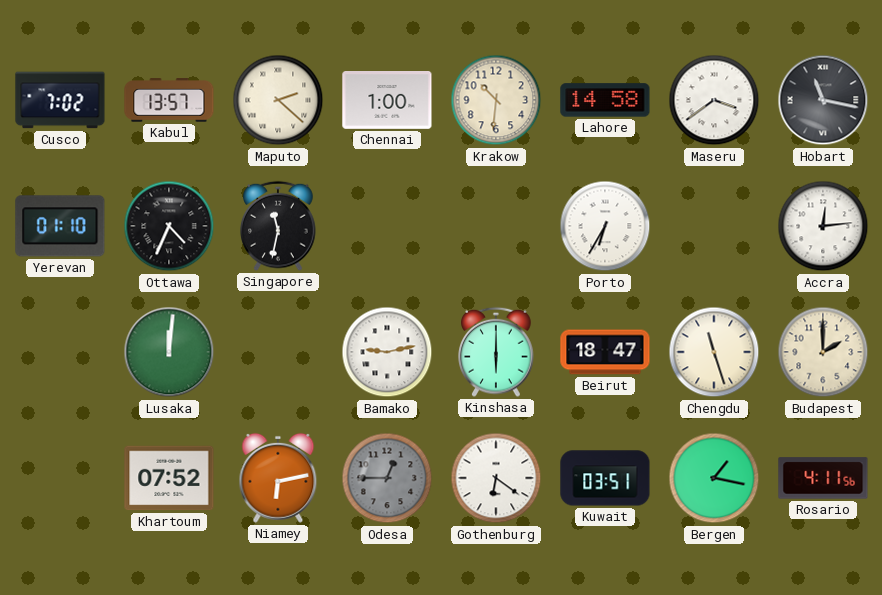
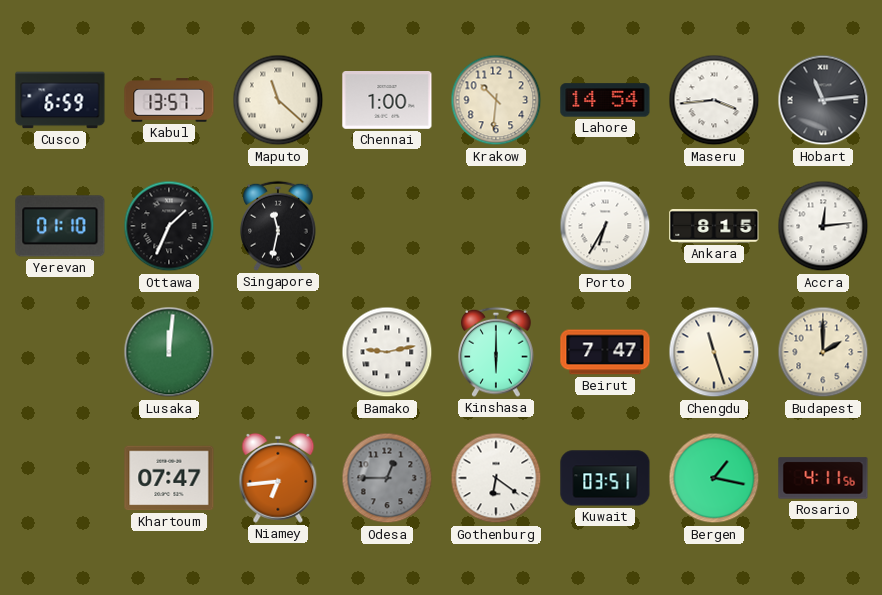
Cusco: 7:02 -> 6:59
Maputo: 2:22 -> 11:22
Lahore: 14:58 -> 14:54
Maseru: 3:39 -> 3:44
Hobart: 11:17 -> 11:14
Ottawa: 4:34 -> 1:34
Ankara: none -> 8:15
Beirut: 18:47 -> 7:47
Khartoum: 07:52 -> 07:47
Niamey: 6:13 -> 6:44
